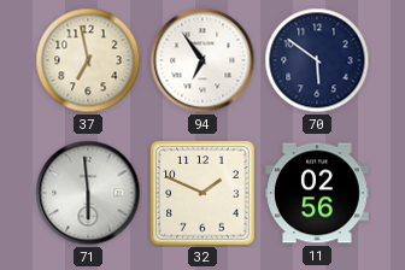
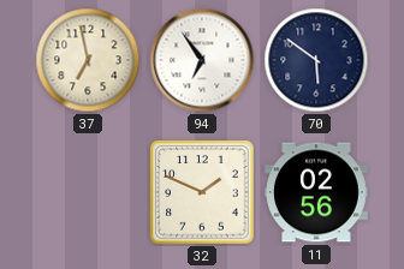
71: 5:59 -> none
